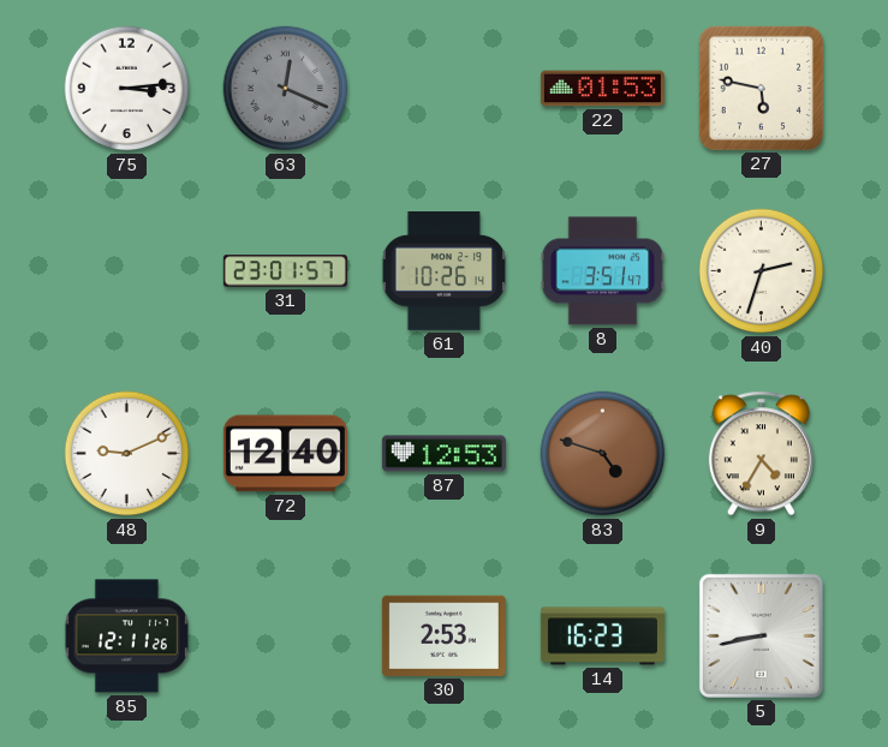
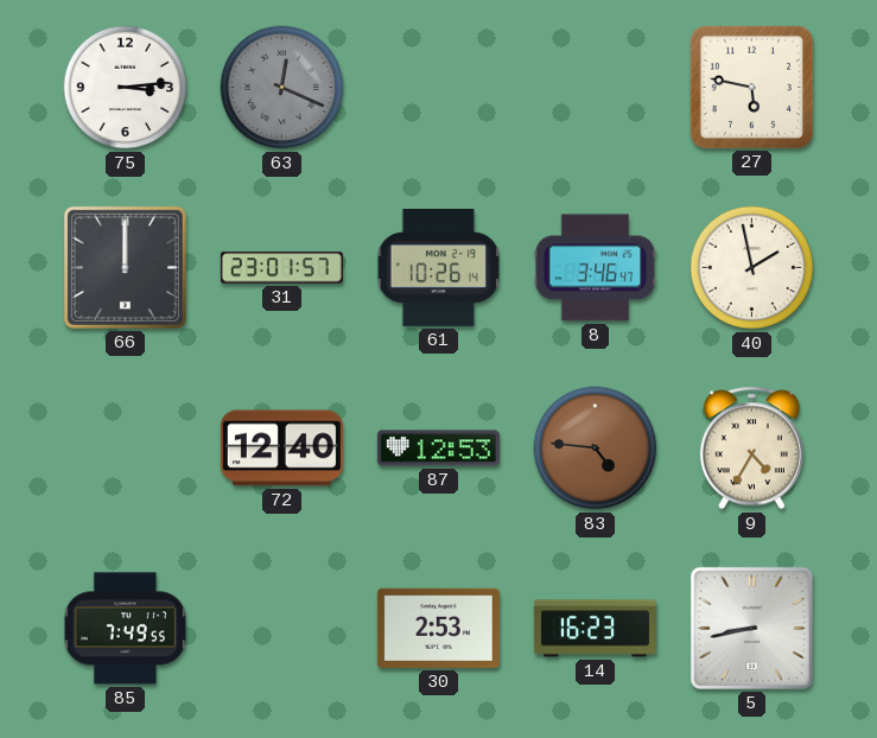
22: 01:53 -> none
66: none -> 12:00
8: 3:51 -> 3:46
40: 2:33 -> 1:58
48: 9:11 -> none
83: 4:48 -> 4:46
85: 12:11 -> 7:49
